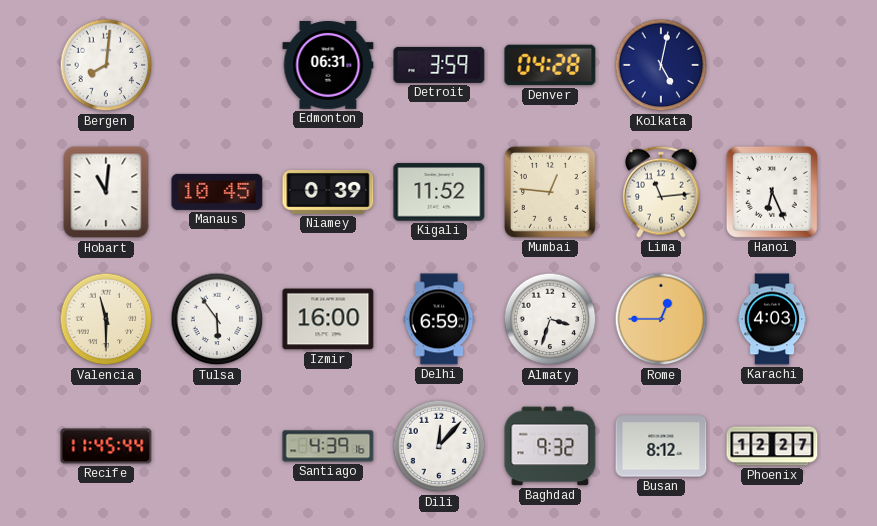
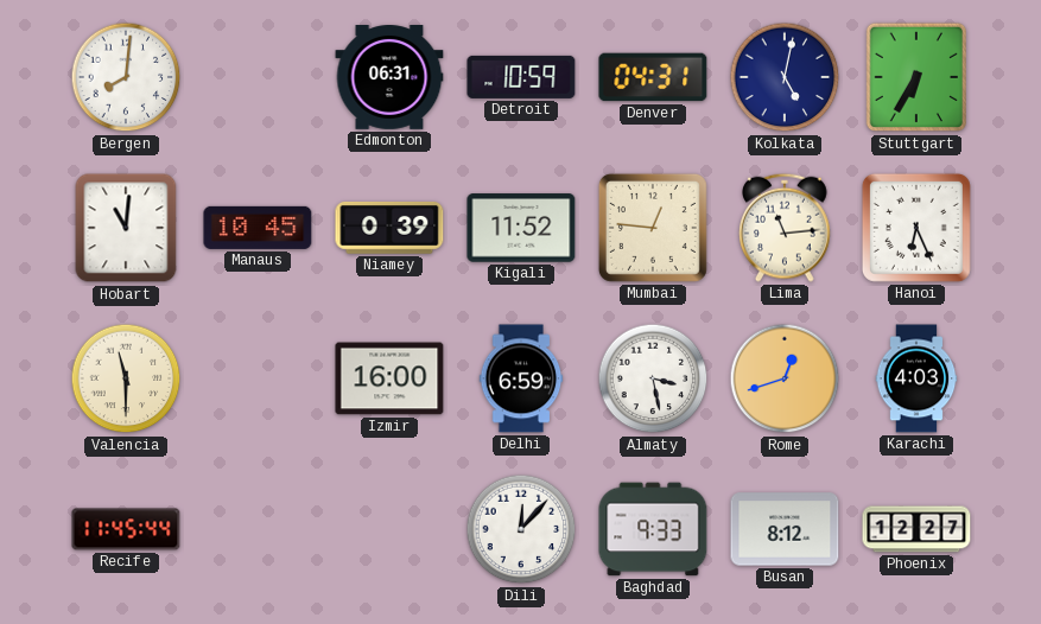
Detroit: 3:59 -> 10:59
Denver: 04:28 -> 04:31
Stuttgart: none -> 6:35
Tulsa: 5:54 -> none
Almaty: 3:33 -> 3:28
Rome: 12:45 -> 12:42
Santiago: 4:39 -> none
Baghdad: 9:32 -> 9:33
